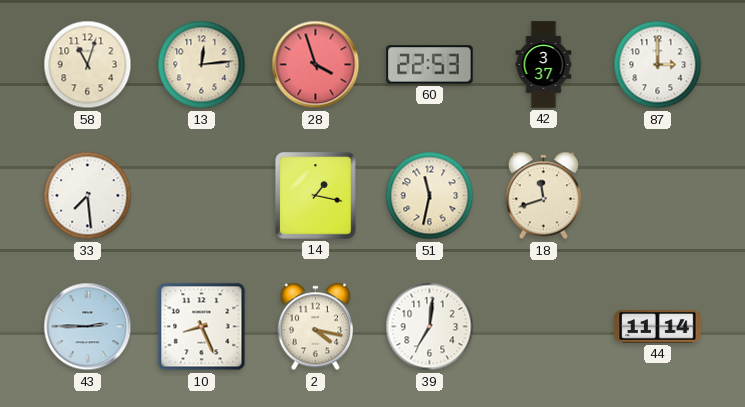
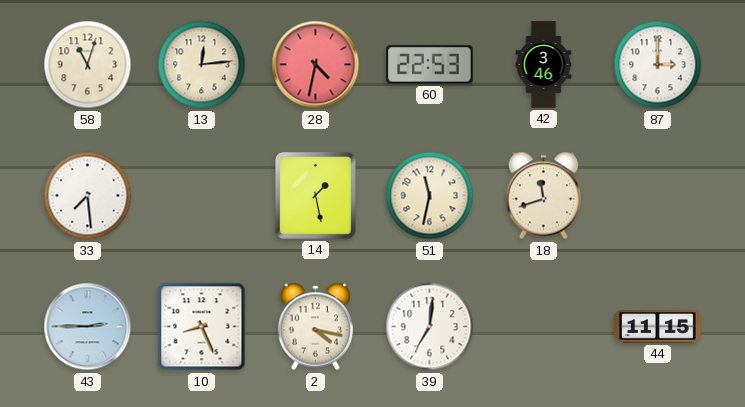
28: 3:57 -> 4:32
42: 3:37 -> 3:46
14: 1:17 -> 1:28
44: 11:14 -> 11:15
